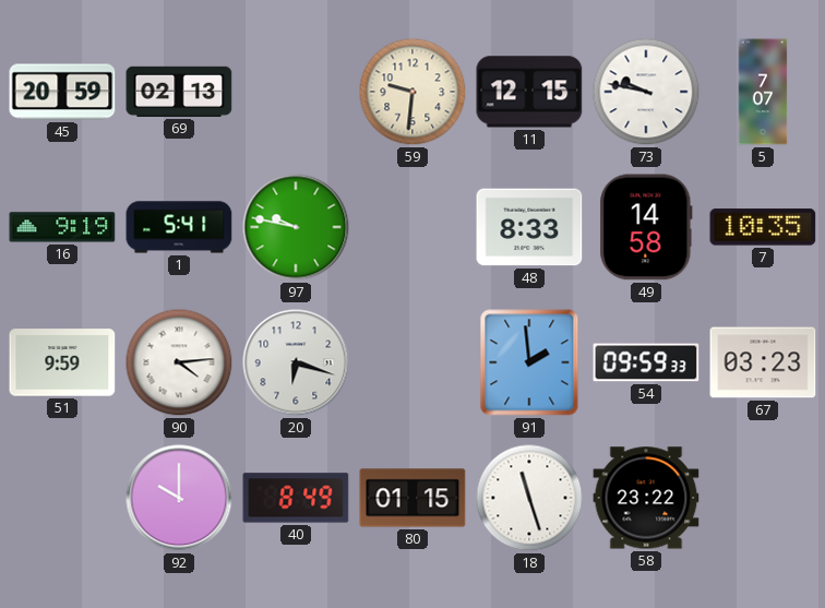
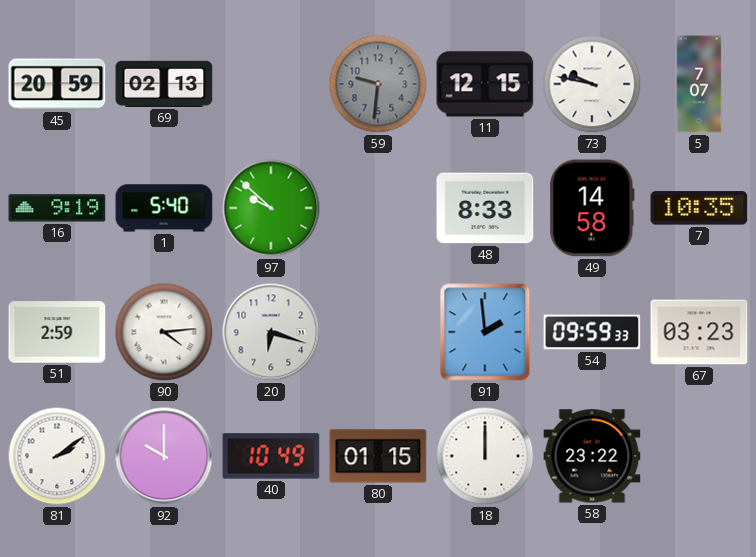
59 dial: cream -> grey
1: 5:41 -> 5:40
97: 9:47 -> 9:52
51: 9:59 -> 2:59
81: none -> 2:09
40: 8:49 -> 10:49
18: 11:27 -> 12:00
